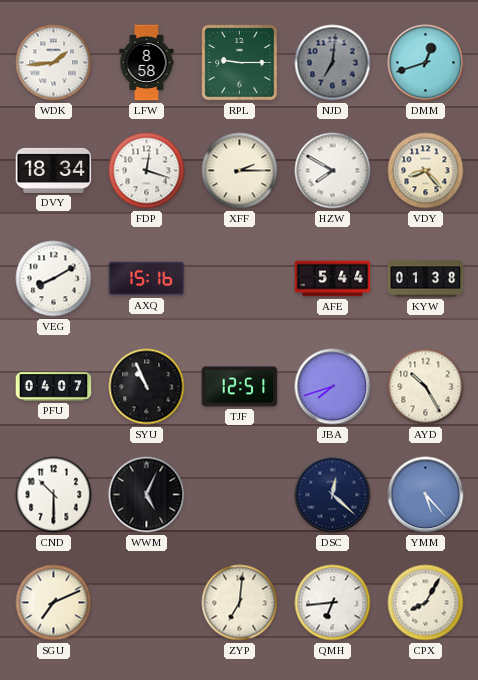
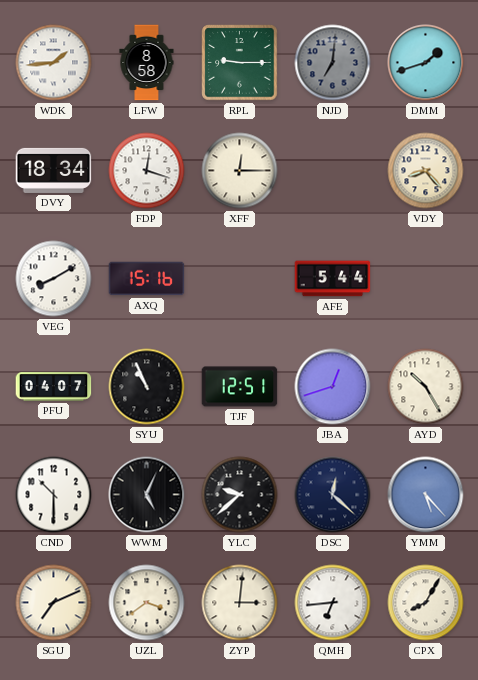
DMM: 12:42 -> 1:42
XFF: 2:15 -> 12:15
HZW: 7:50 -> none
KYW: 01:38 -> none
JBA: 7:42 -> 12:42
YLC: none -> 9:38
UZL: none -> 3:39
ZYP: 7:01 -> 3:01
